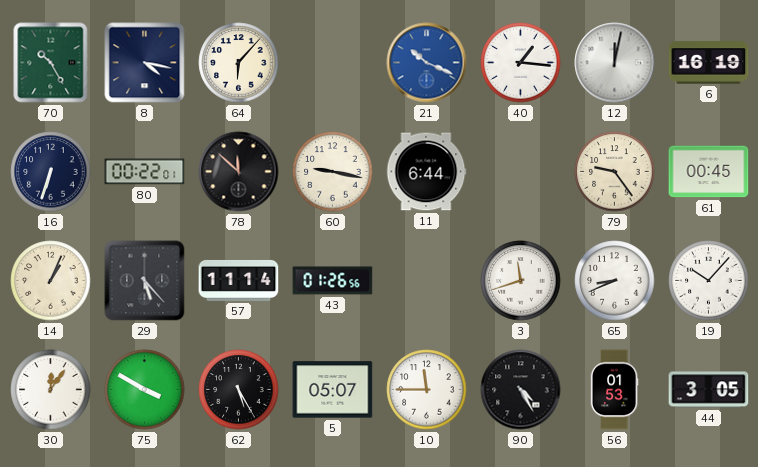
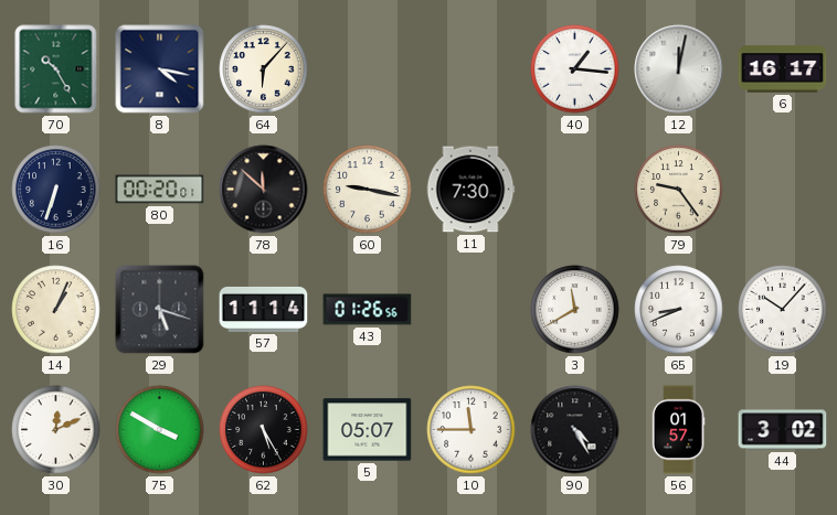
21: 10:19 -> none
6: 16:19 -> 16:17
80: 00:22 -> 00:20
11: 6:44 -> 7:30
61: 00:45 -> none
29: 5:23 -> 5:18
3: 11:42 -> 11:40
30: 12:06 -> 12:11
56: 01:53 -> 01:57
44: 3:05 -> 3:02
